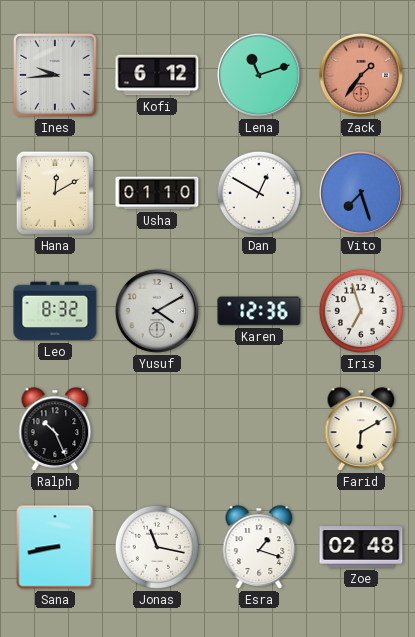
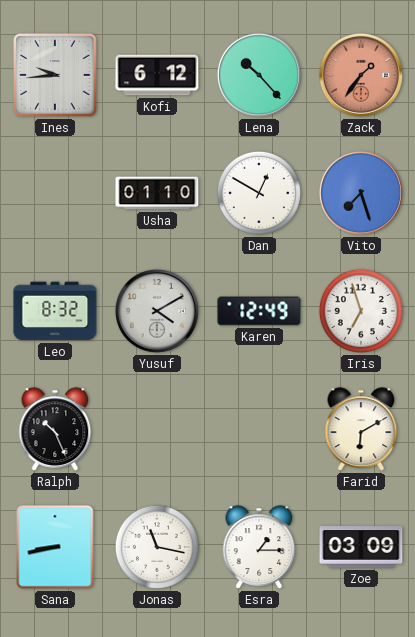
Lena: 11:12 -> 10:23
Hana: 12:10 -> none
Karen: 12:36 -> 12:49
Esra: 1:18 -> 1:15
Zoe: 02:48 -> 03:09
